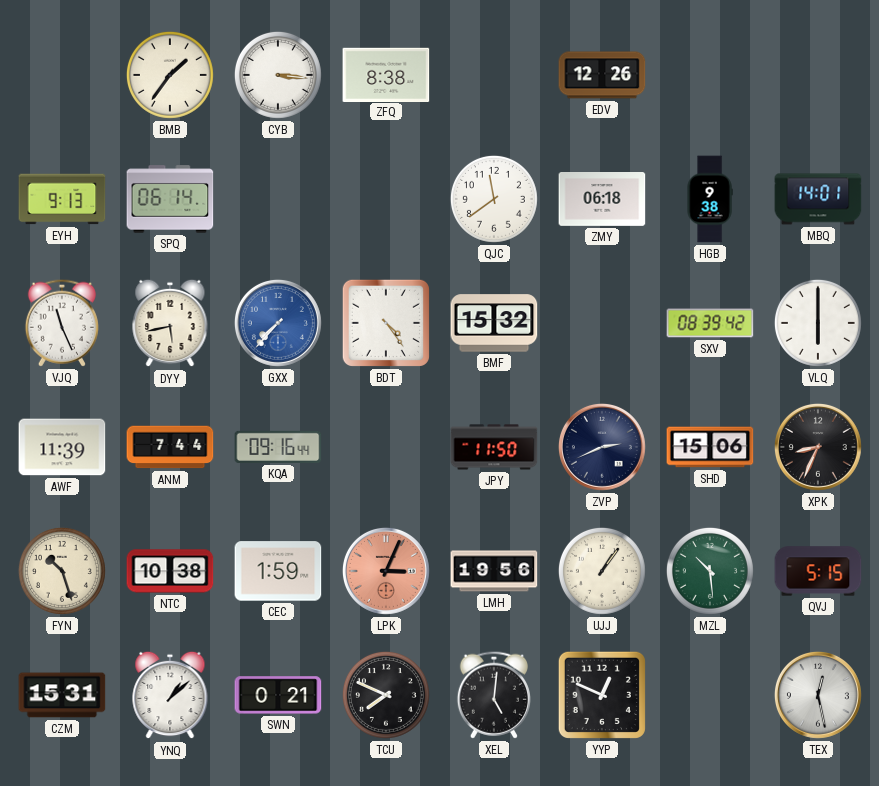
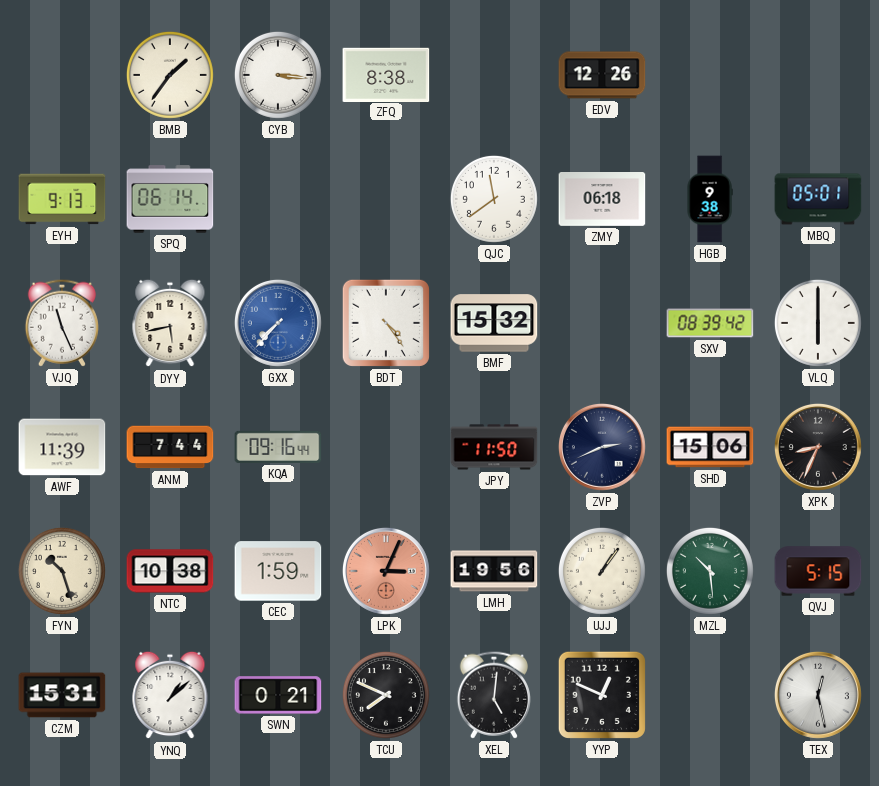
MBQ: 14:01 -> 05:01
